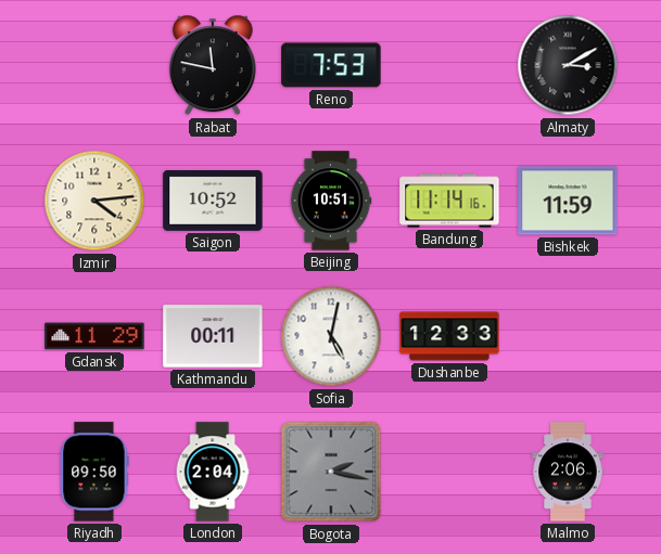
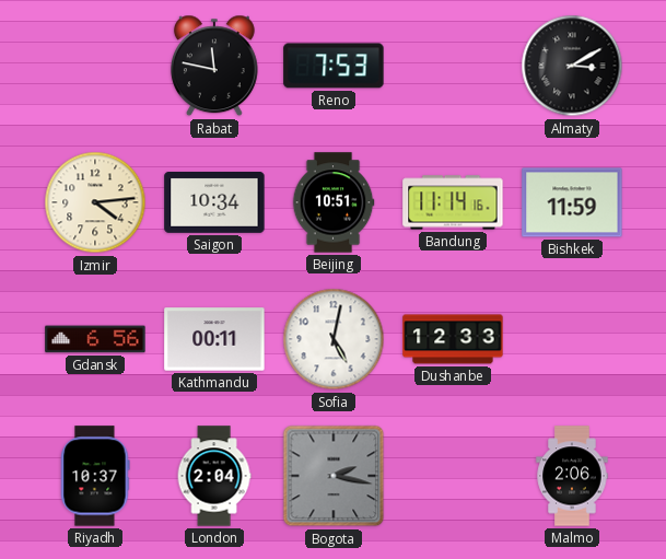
Saigon: 10:52 -> 10:34
Gdansk: 11:29 -> 6:56
Riyadh: 09:50 -> 10:37
